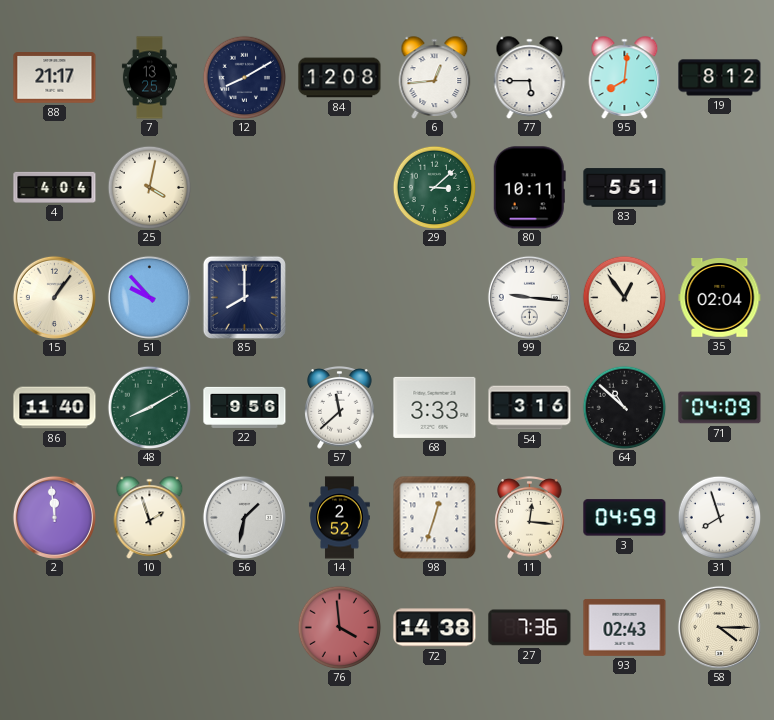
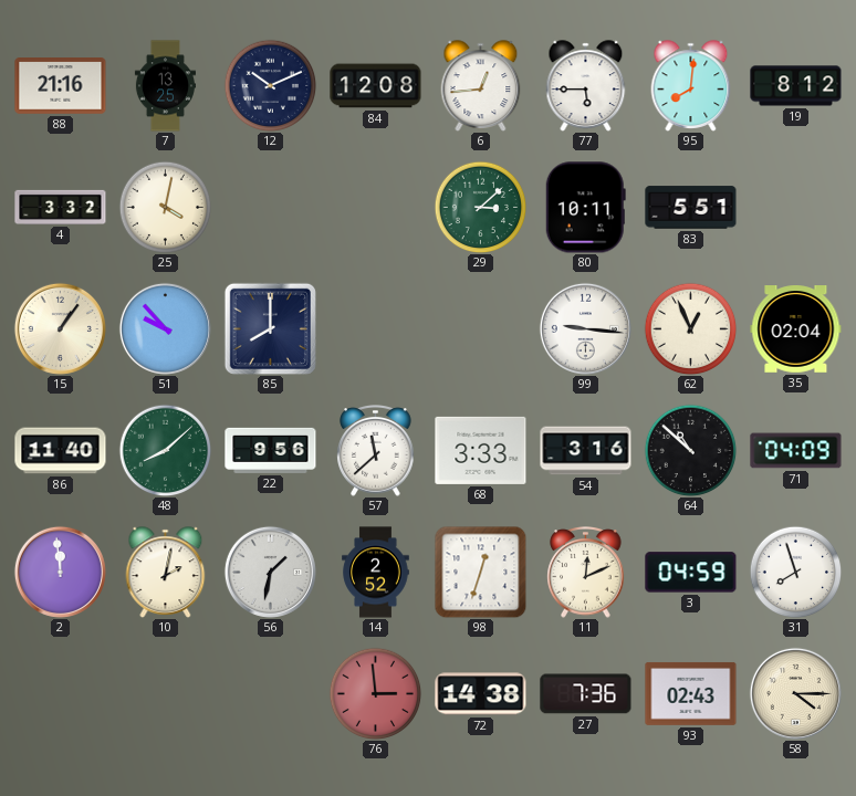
88: 21:17 -> 21:16
12: 8:10 -> 10:11
4: 4:04 -> 3:32
62: 12:54 -> 12:56
48: 8:10 -> 8:08
10: 1:57 -> 2:02
11: 12:16 -> 12:11
76: 3:59 -> 2:59
